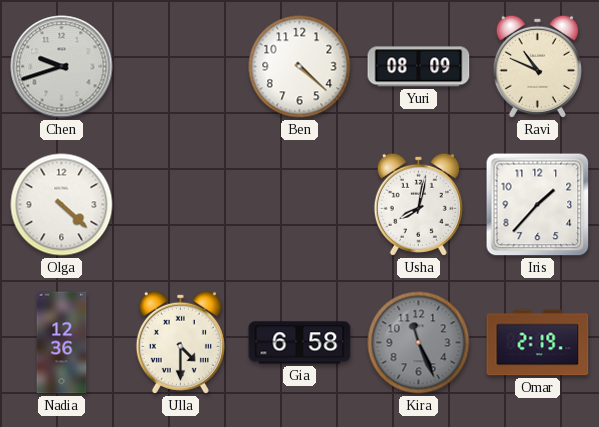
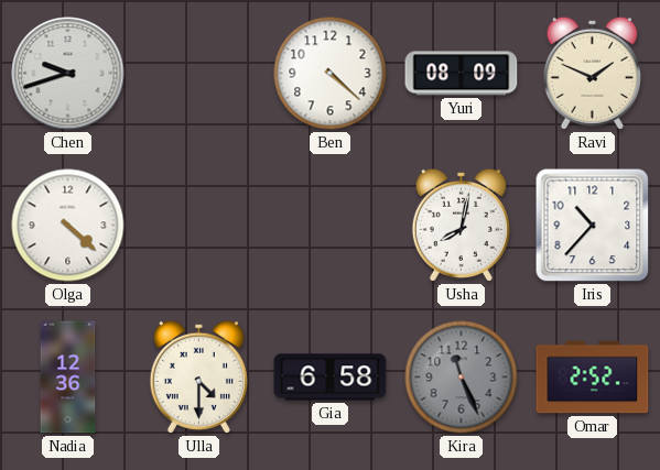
Ravi: 10:49 -> 1:49
Iris: 1:37 -> 10:37
Omar: 2:19 -> 2:52
